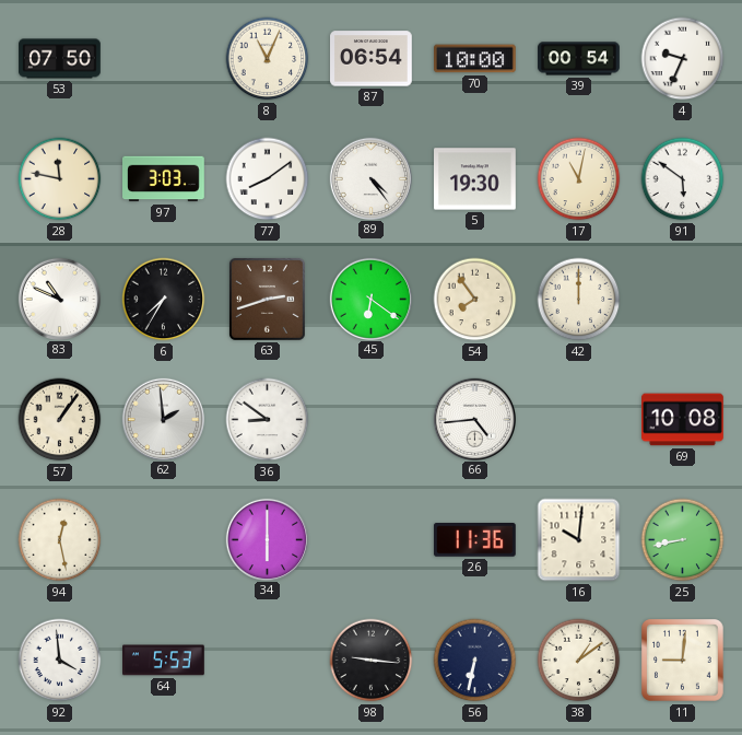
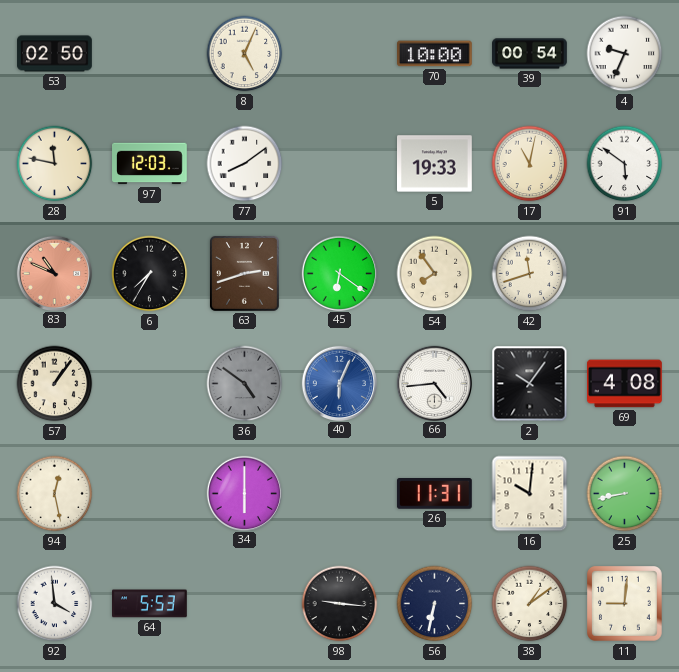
53: 07:50 -> 02:50
8: 11:04 -> 5:04
87: 06:54 -> none
97: 3:03 -> 12:03
89: 4:24 -> none
5: 19:30 -> 19:33
83 dial: white -> salmon
42: 12:00 -> 11:42
62: 1:59 -> none
36: 8:51 -> 4:51
36 dial: white -> grey
40: none -> 6:04
2: none -> 10:06
69: 10:08 -> 4:08
26: 11:36 -> 11:31
